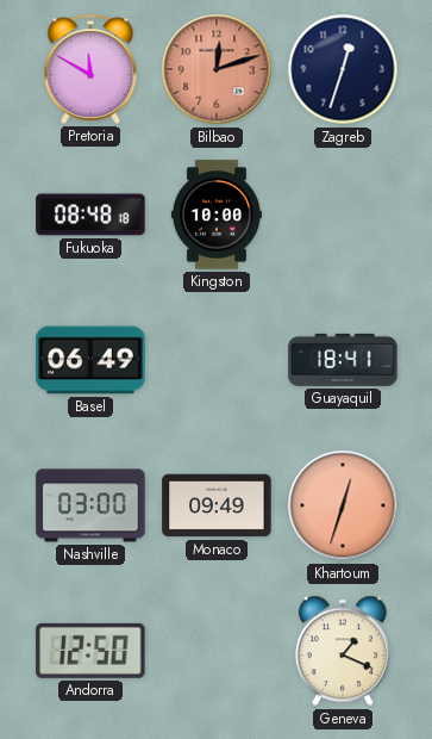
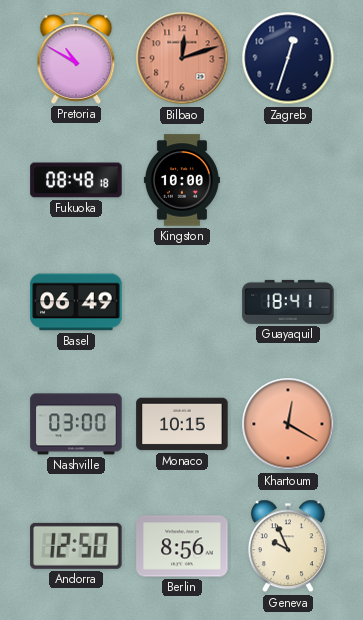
Pretoria: 11:50 -> 10:50
Monaco: 09:49 -> 10:15
Khartoum: 12:33 -> 12:20
Berlin: none -> 8:56
Geneva: 1:19 -> 9:56
